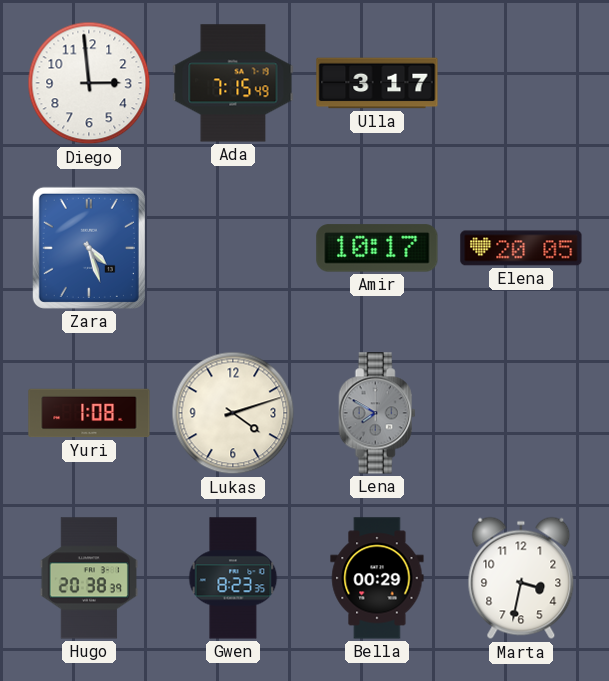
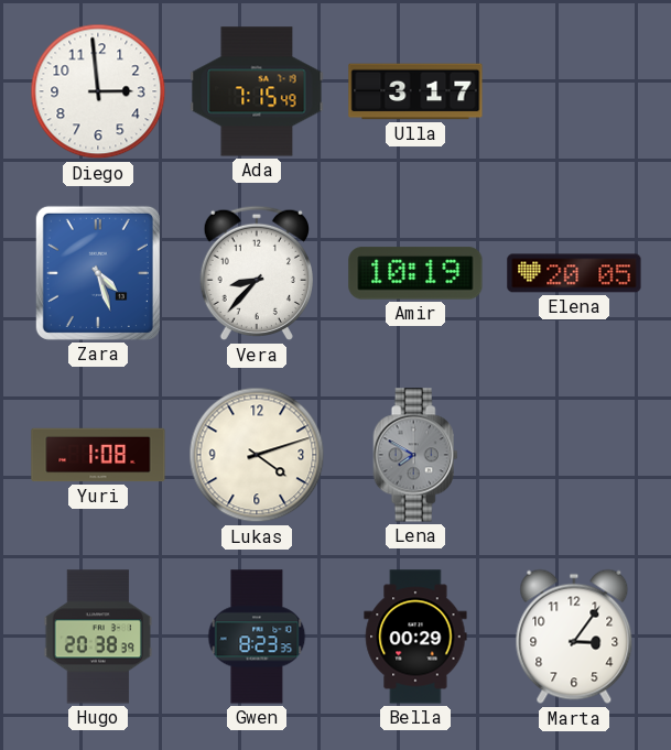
Vera: none -> 8:37
Amir: 10:17 -> 10:19
Marta: 3:32 -> 3:06
